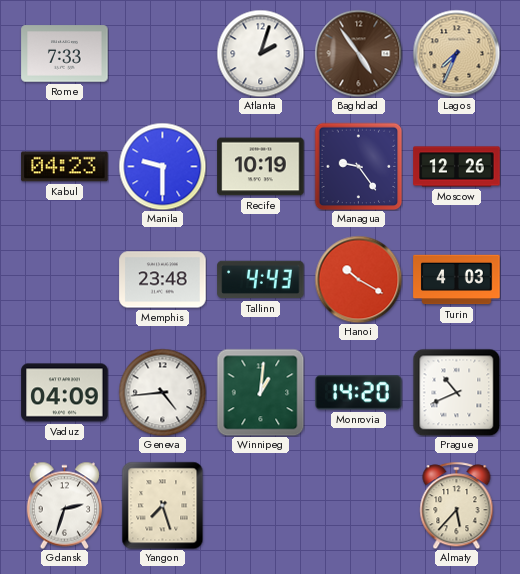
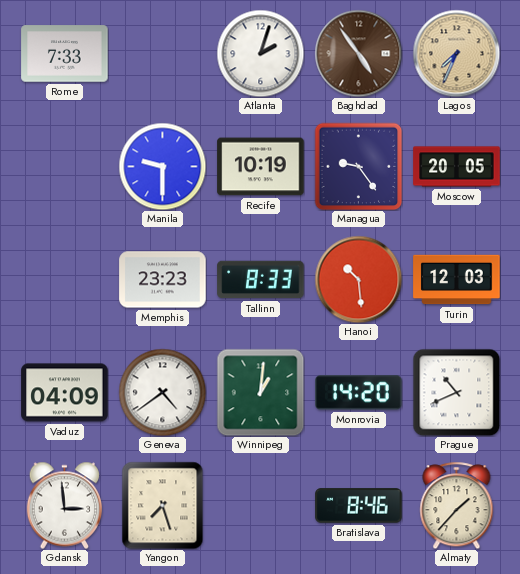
Kabul: 04:23 -> none
Moscow: 12:26 -> 20:05
Memphis: 23:48 -> 23:23
Tallinn: 4:43 -> 8:33
Hanoi: 10:20 -> 10:29
Turin: 4:03 -> 12:03
Geneva: 4:44 -> 4:39
Gdansk: 2:33 -> 2:59
Bratislava: none -> 8:46
Almaty: 5:37 -> 1:37
